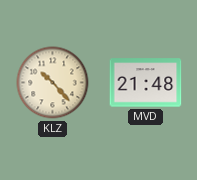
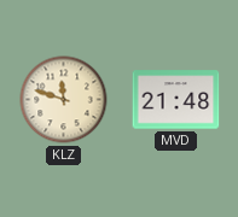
KLZ: 10:23 -> 11:48
